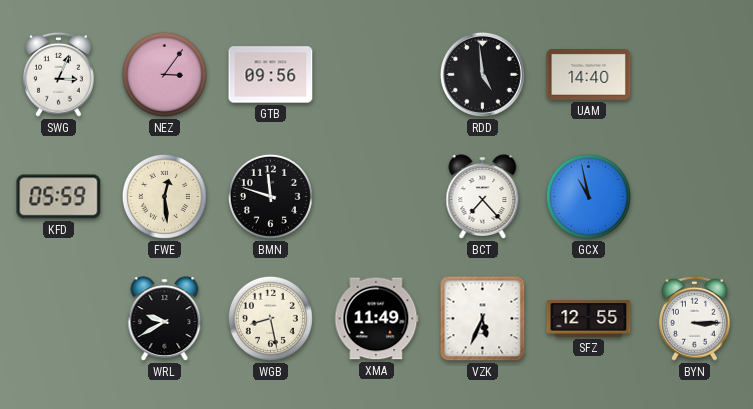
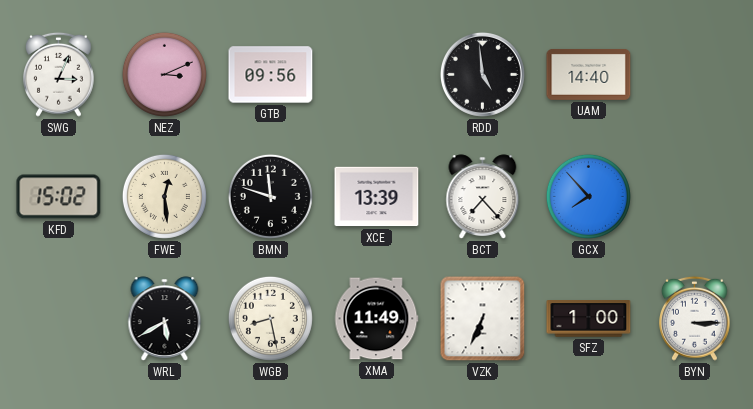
NEZ: 3:06 -> 3:11
KFD: 05:59 -> 15:02
XCE: none -> 13:39
GCX: 10:58 -> 7:53
WRL: 9:40 -> 5:40
VZK: 5:34 -> 6:34
SFZ: 12:55 -> 1:00
